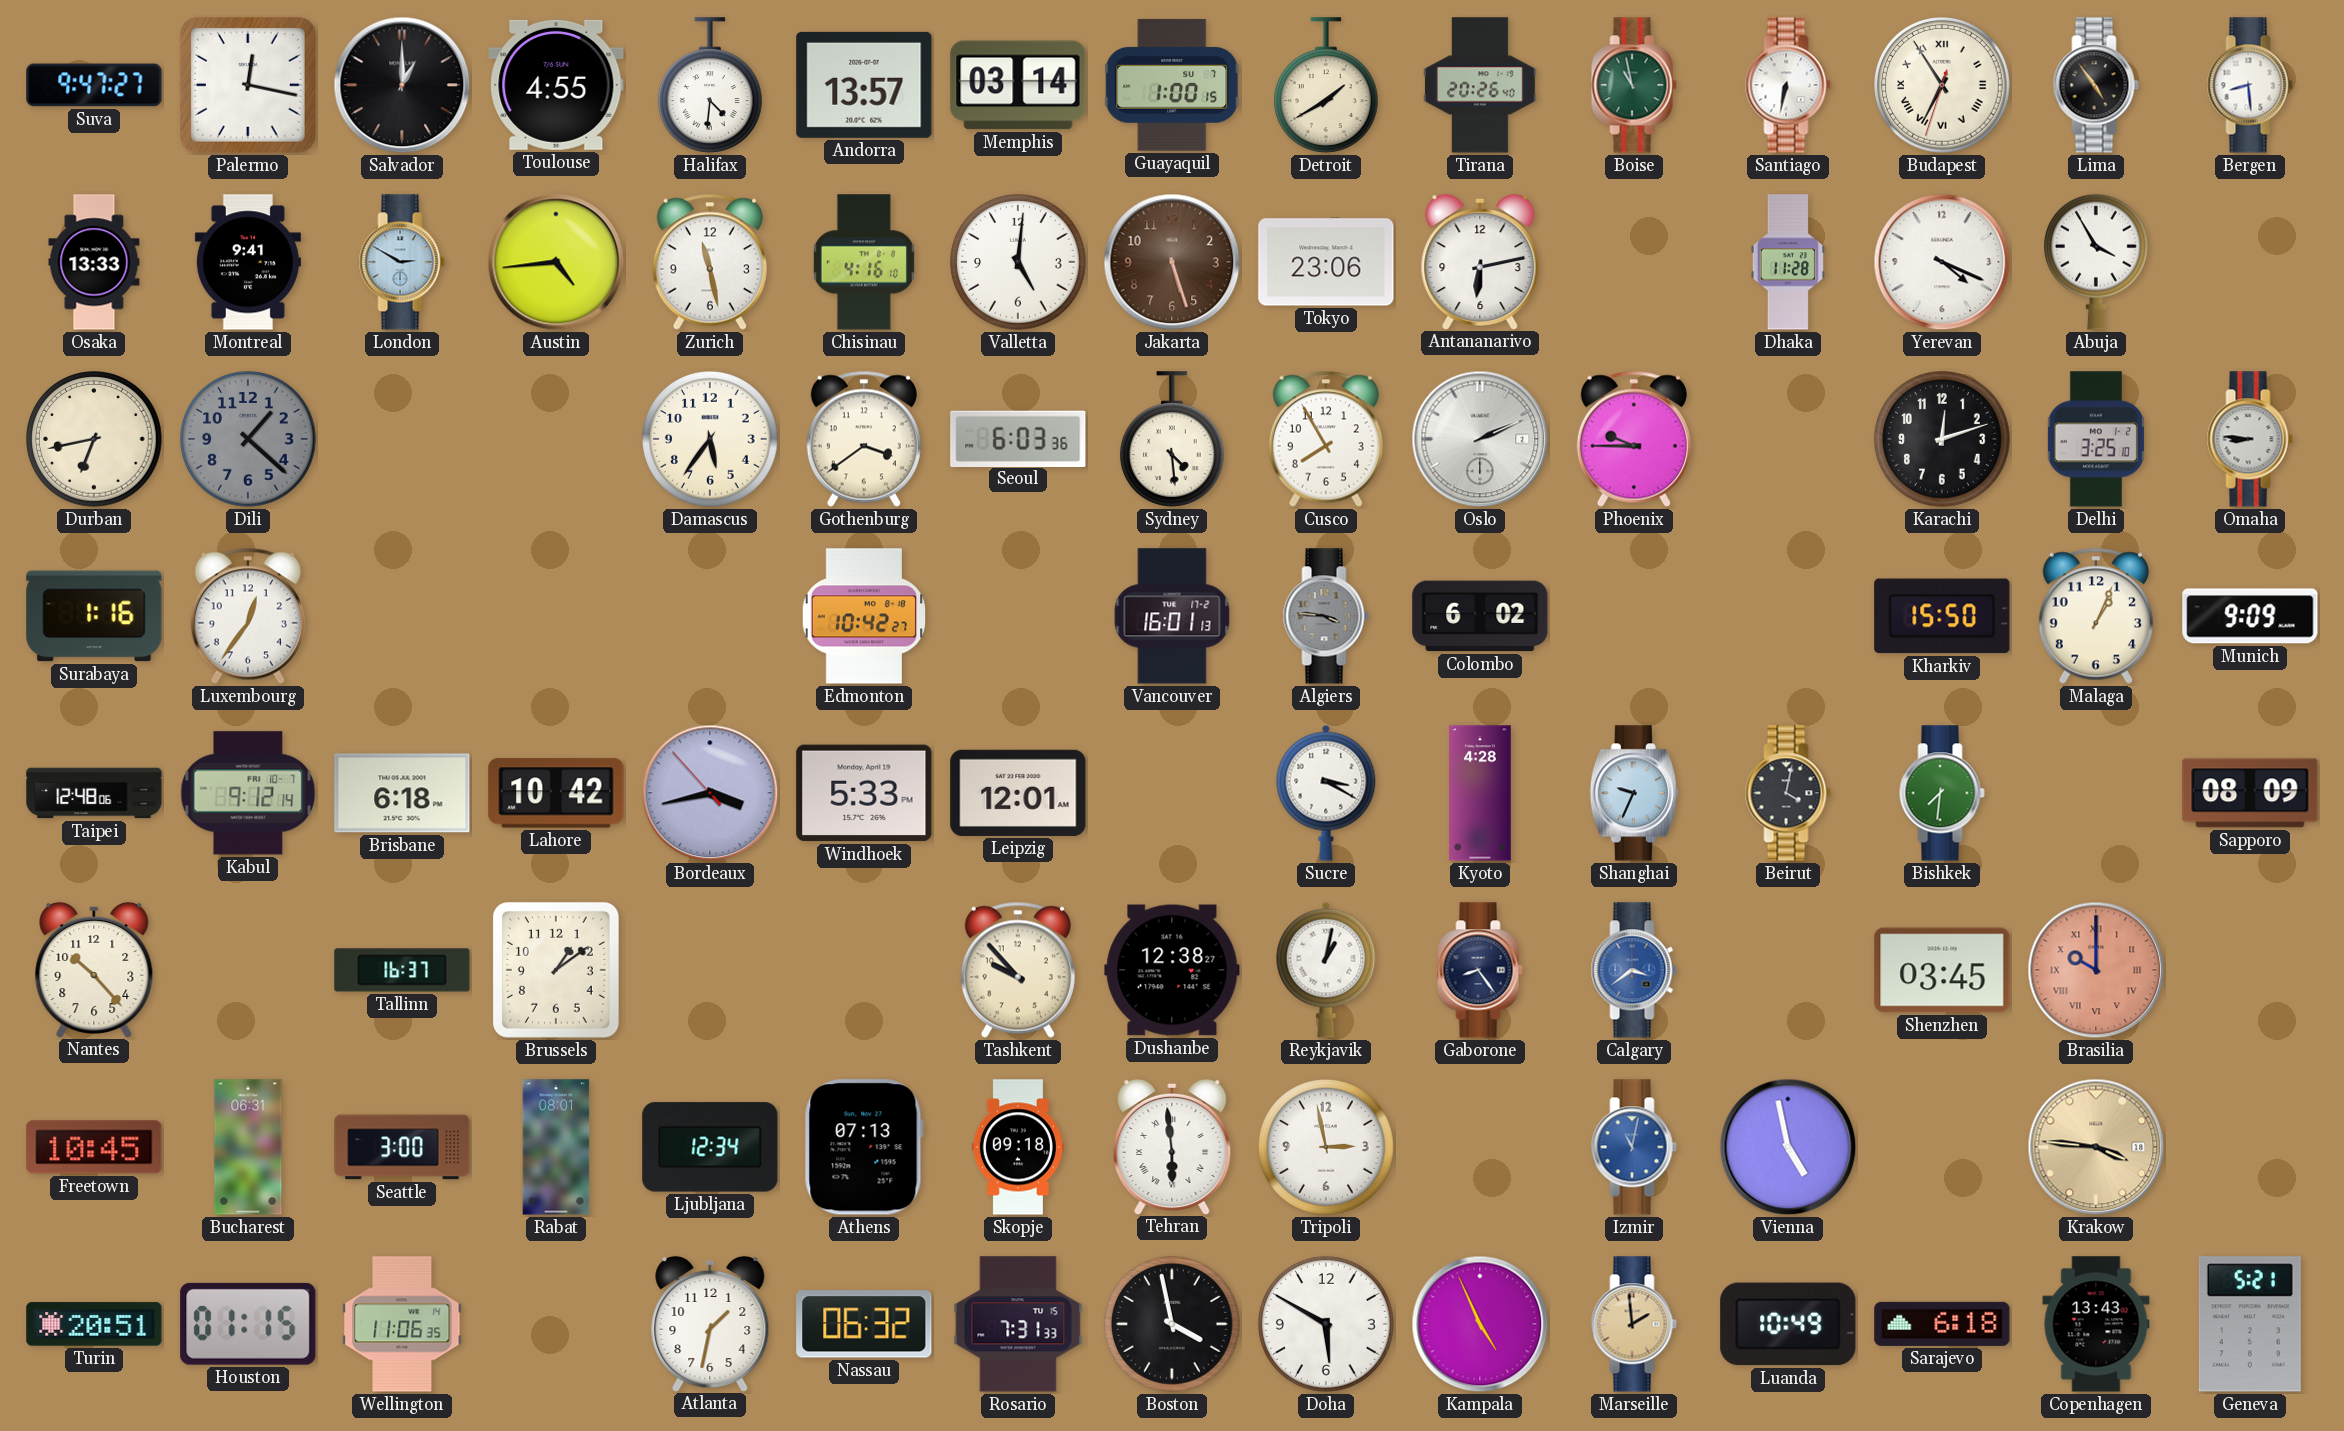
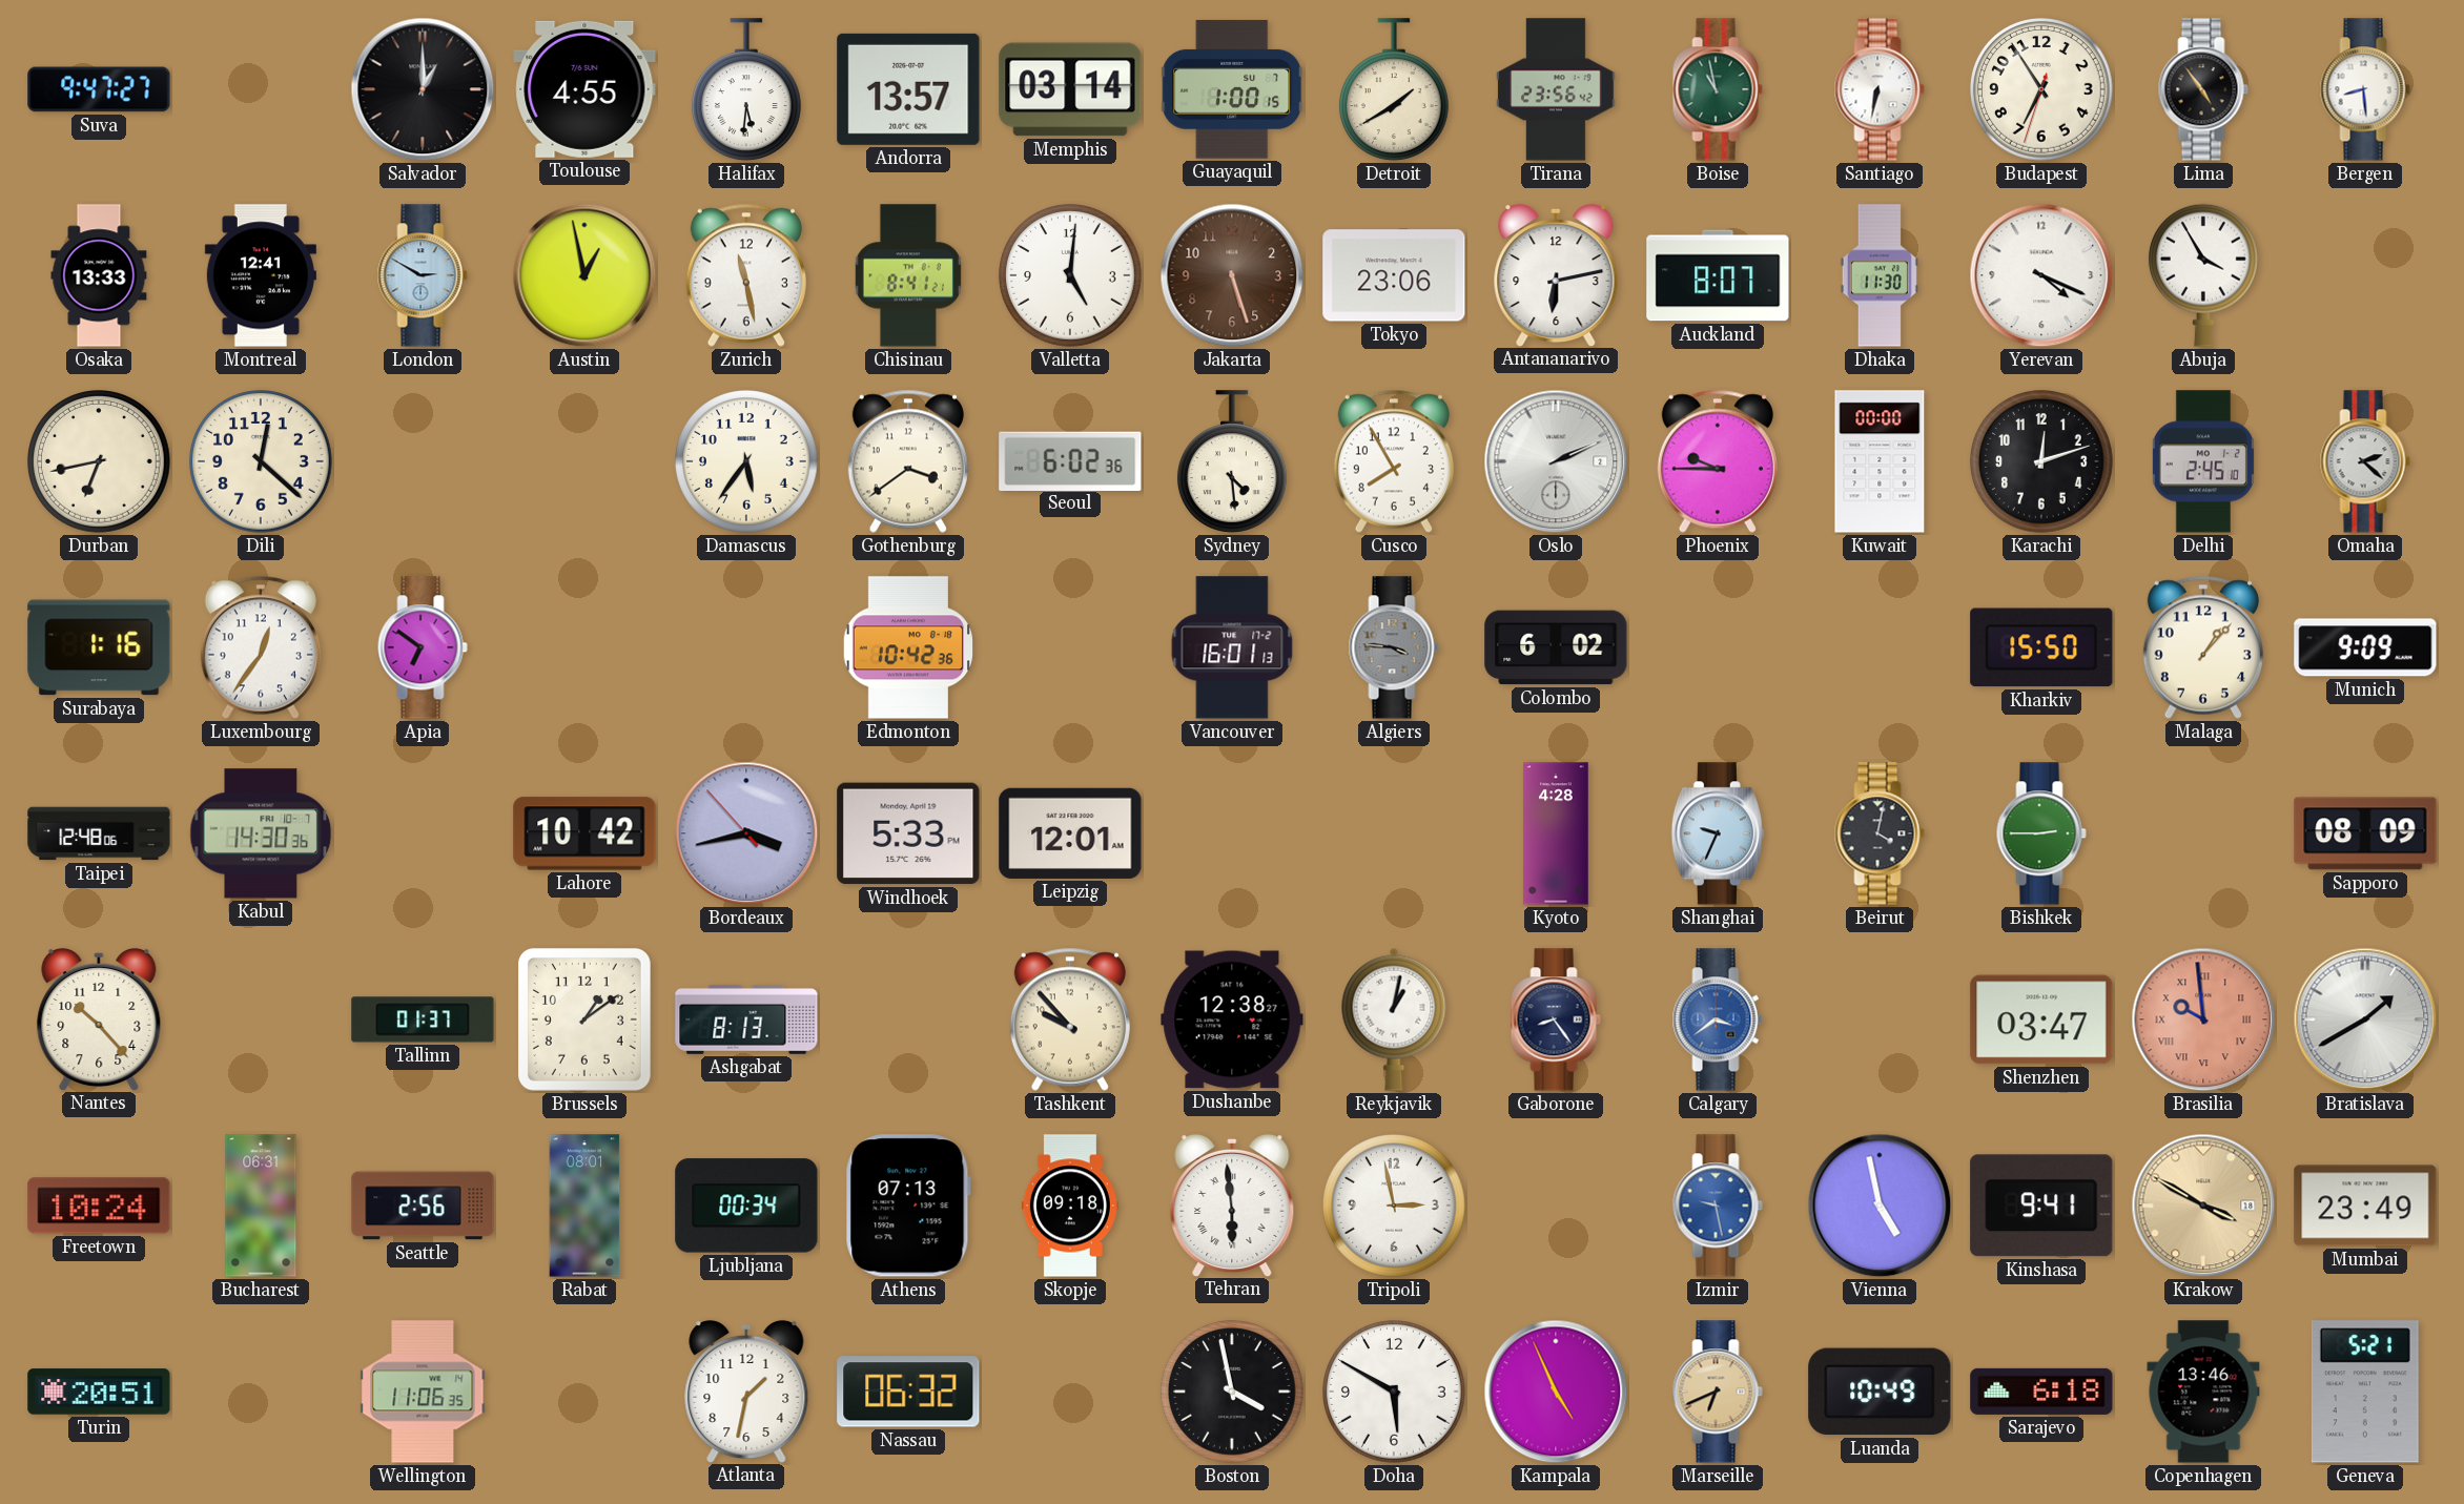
Palermo: 12:17 -> none
Halifax: 4:31 -> 5:31
Tirana: 20:26 -> 23:56
Budapest numerals: Roman -> Arabic
Montreal: 9:41 -> 12:41
Austin: 4:44 -> 12:58
Chisinau: 4:16 -> 8:41
Auckland: none -> 8:07
Dhaka: 11:28 -> 11:30
Dili: 1:22 -> 12:22
Dili dial: grey -> cream
Seoul: 6:03 -> 6:02
Kuwait: none -> 00:00
Delhi: 3:25 -> 2:45
Omaha: 8:46 -> 2:22
Apia: none -> 6:51
Edmonton: 10:42:27 -> 10:42:36
Malaga: 1:04 -> 1:07
Kabul: 9:12 -> 14:30
Brisbane: 6:18 -> none
Sucre: 3:20 -> none
Bishkek: 7:31 -> 2:45
Tallinn: 16:37 -> 01:37
Ashgabat: none -> 8:13
Shenzhen: 03:45 -> 03:47
Brasilia: 10:00 -> 9:59
Bratislava: none -> 1:40
Freetown: 10:45 -> 10:24
Seattle: 3:00 -> 2:56
Ljubljana: 12:34 -> 00:34
Izmir: 11:02 -> 9:28
Kinshasa: none -> 9:41
Krakow: 3:46 -> 3:50
Mumbai: none -> 23:49
Houston: 01:15 -> none
Rosario: 7:31 -> none
Marseille: 1:59 -> 6:41
Copenhagen: 13:43 -> 13:46
